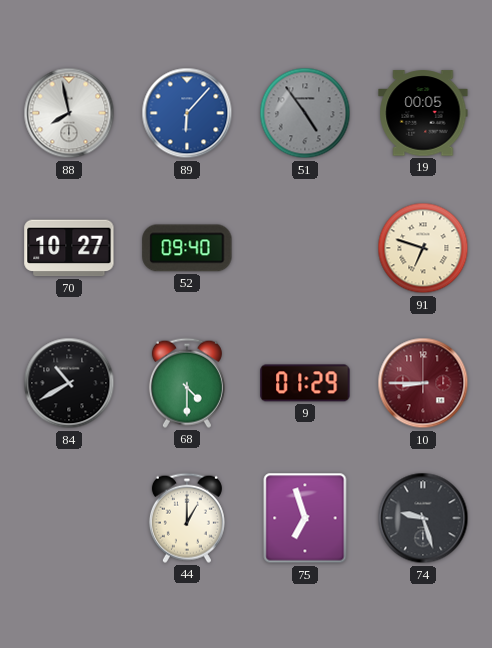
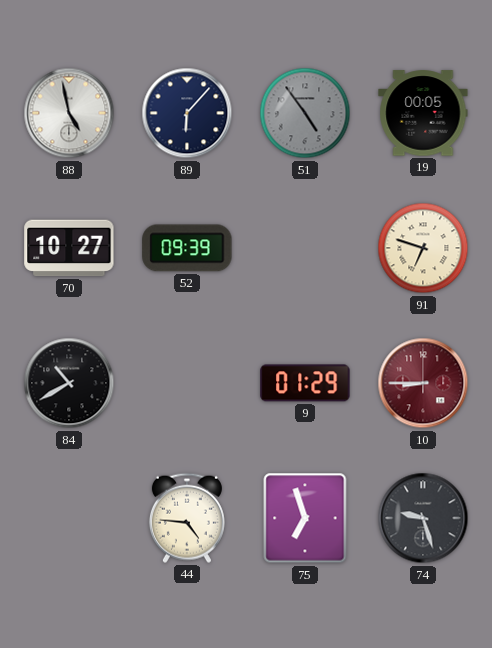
88: 7:58 -> 4:58
89 dial: blue -> navy
52: 09:40 -> 09:39
68: 4:30 -> none
44: 1:00 -> 4:46
